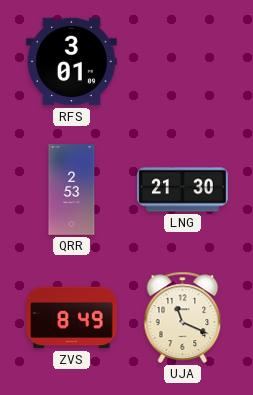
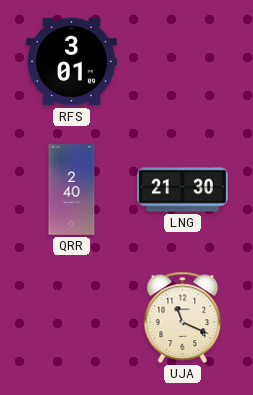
QRR: 2:53 -> 2:40
ZVS: 8:49 -> none
